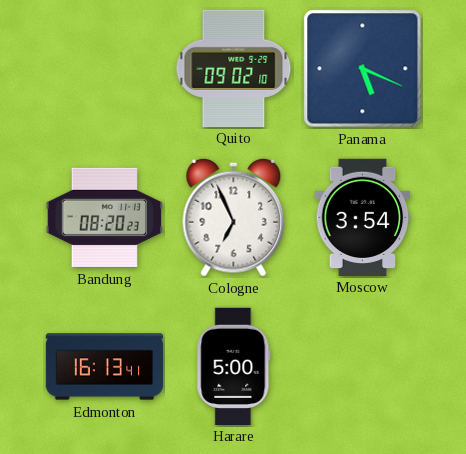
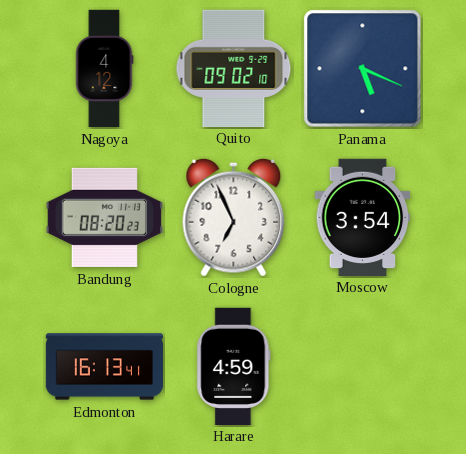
Nagoya: none -> 4:12
Harare: 5:00 -> 4:59
